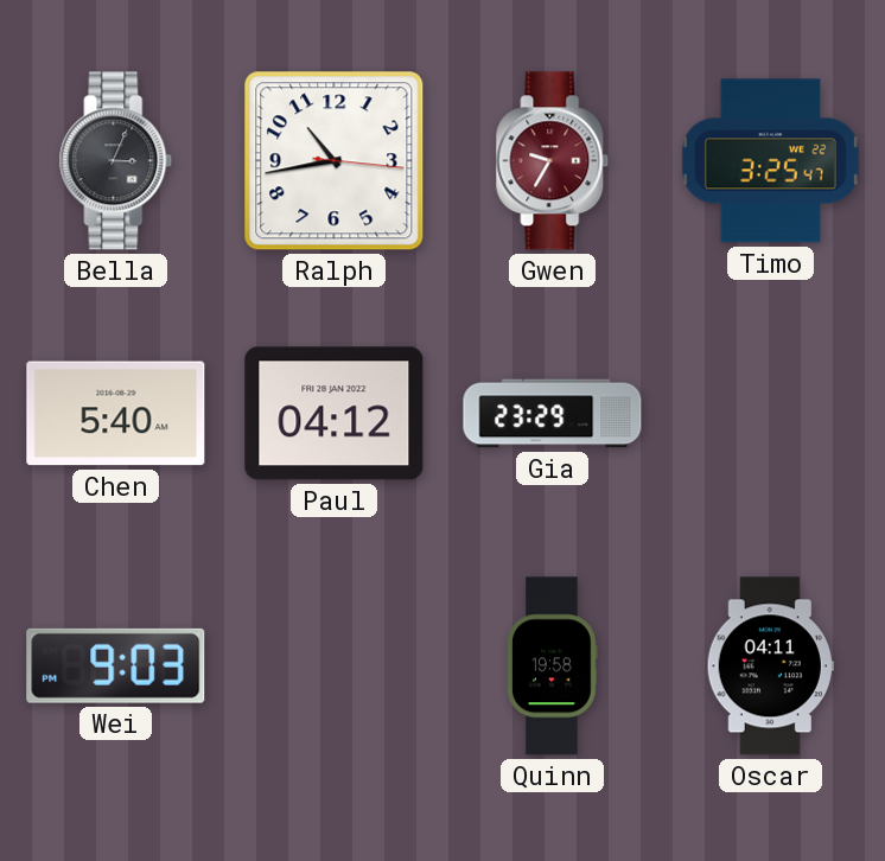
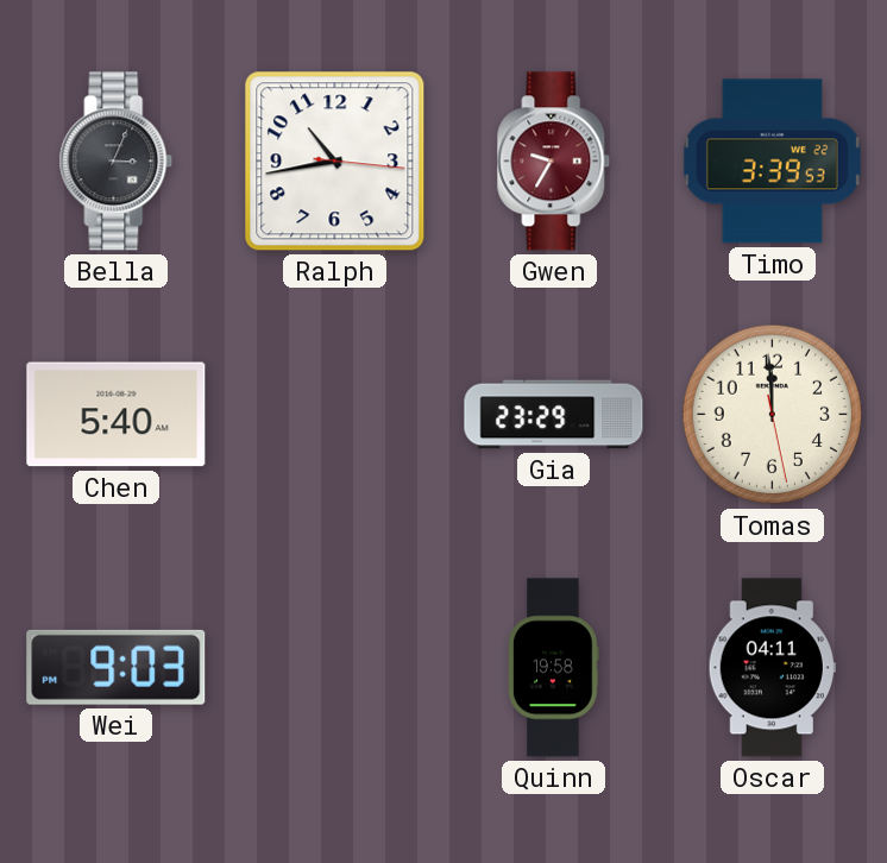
Timo: 3:25 -> 3:39
Paul: 04:12 -> none
Tomas: none -> 11:59
